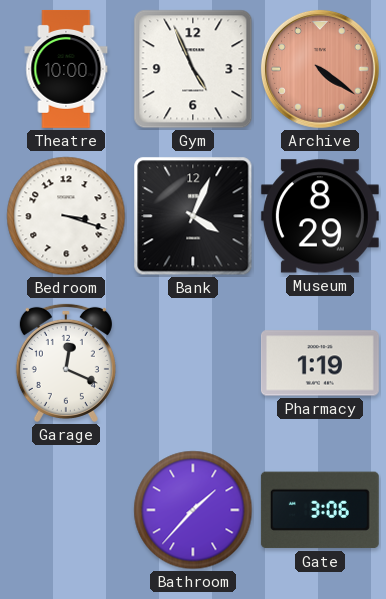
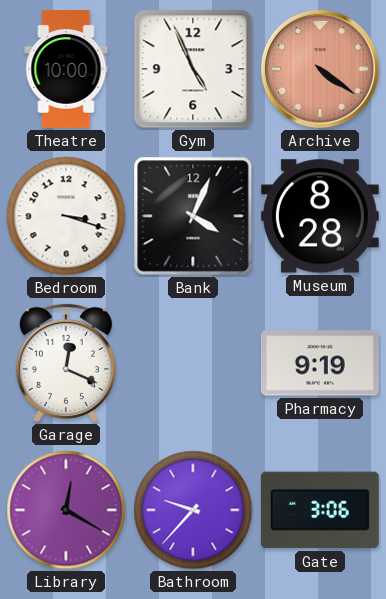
Museum: 8:29 -> 8:28
Pharmacy: 1:19 -> 9:19
Library: none -> 12:20
Bathroom: 1:37 -> 9:37
